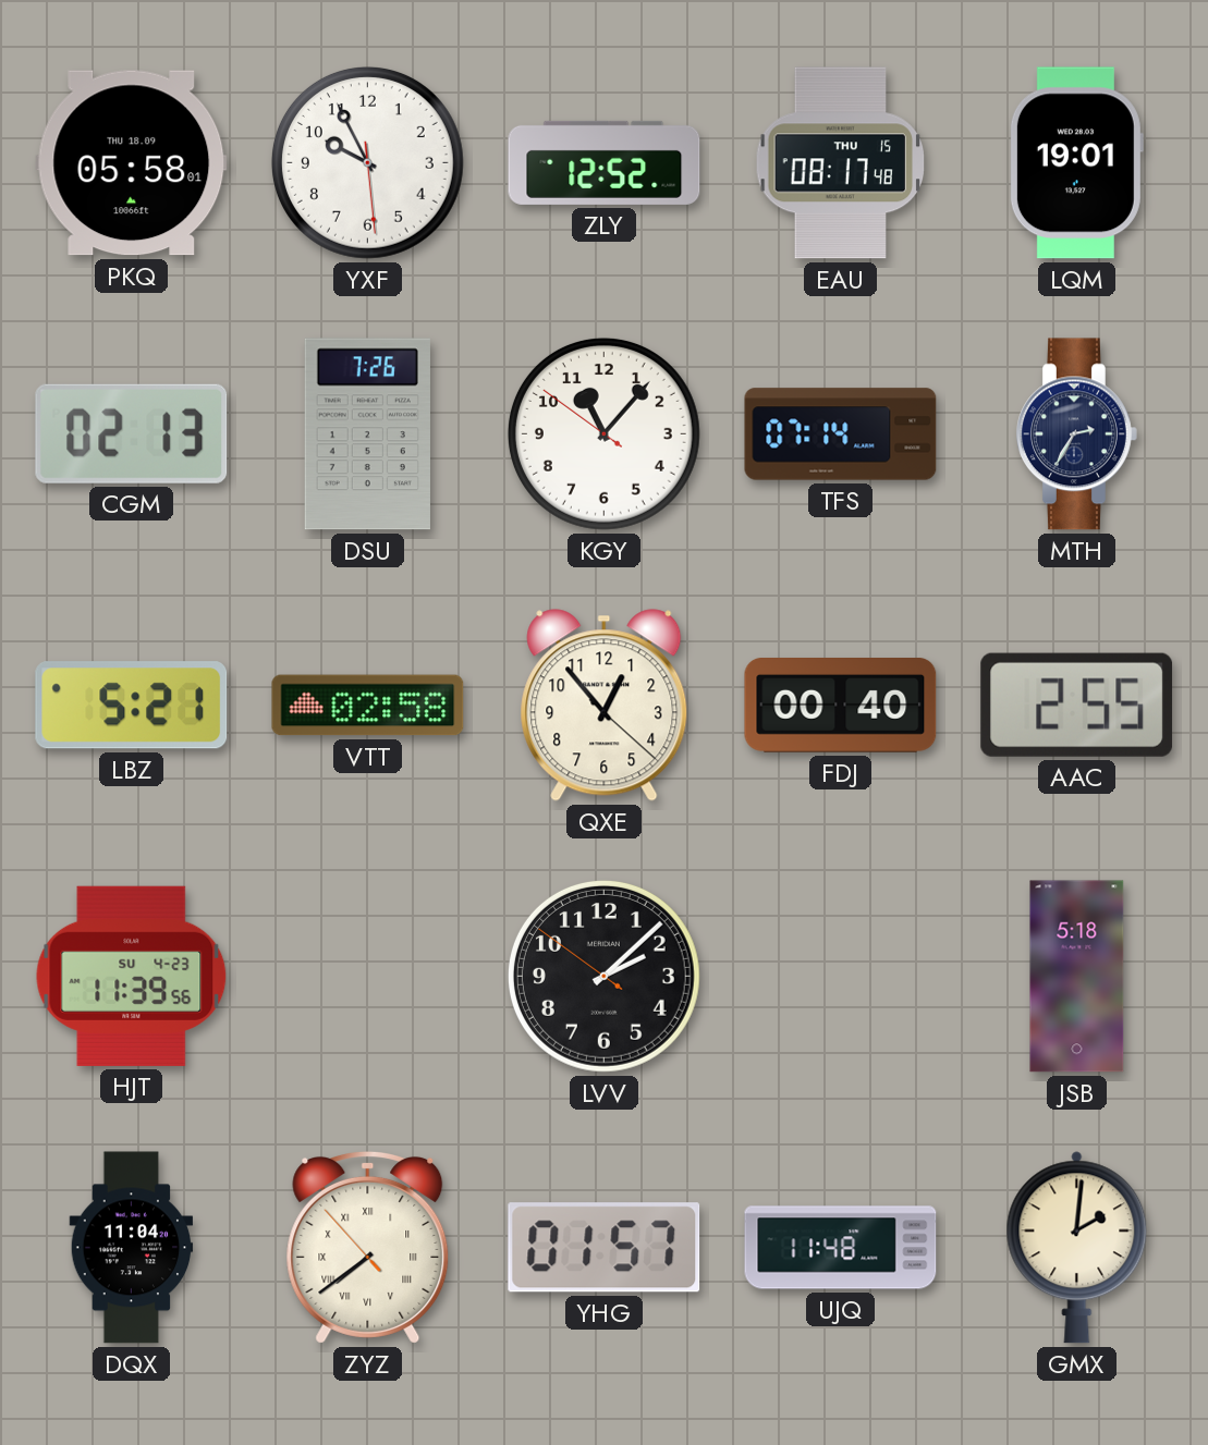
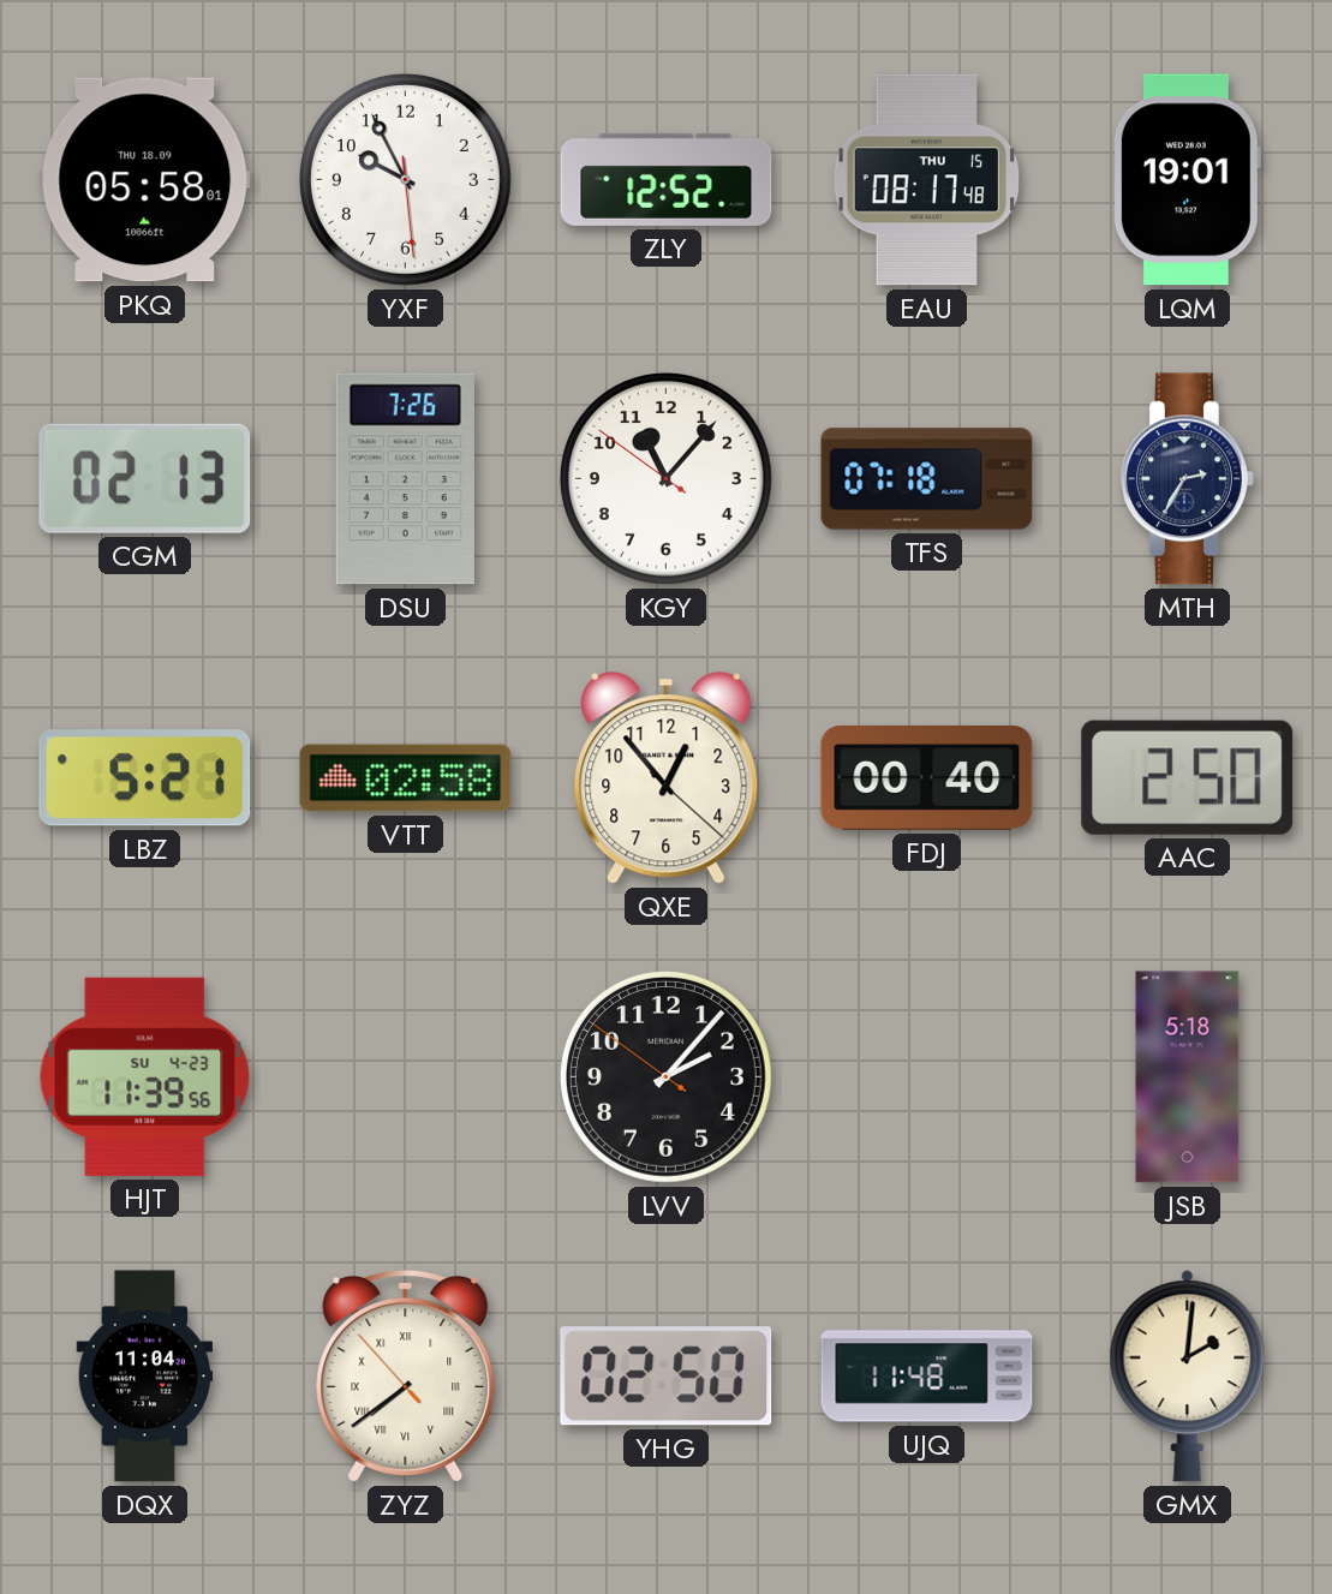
TFS: 07:14 -> 07:18
AAC: 2:55 -> 2:50
LVV: 2:07 -> 2:06
YHG: 01:57 -> 02:50
